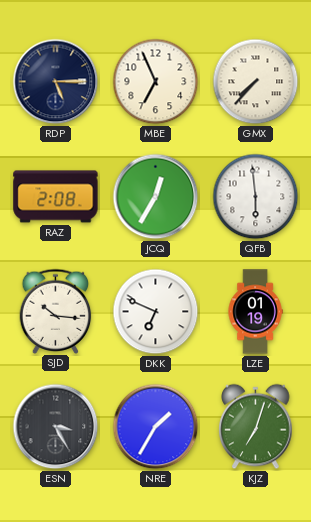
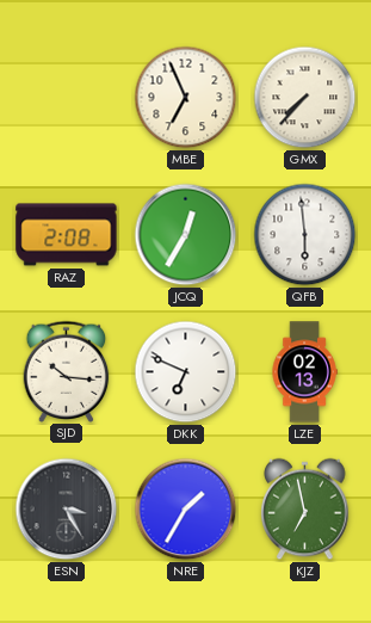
RDP: 5:15 -> none
LZE: 01:19 -> 02:13
KJZ: 7:03 -> 6:58
